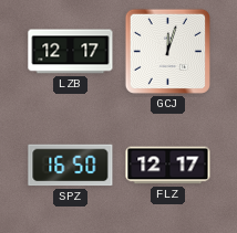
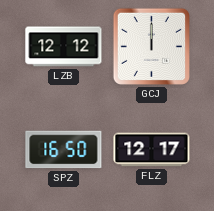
LZB: 12:17 -> 12:12
GCJ: 12:03 -> 12:00
